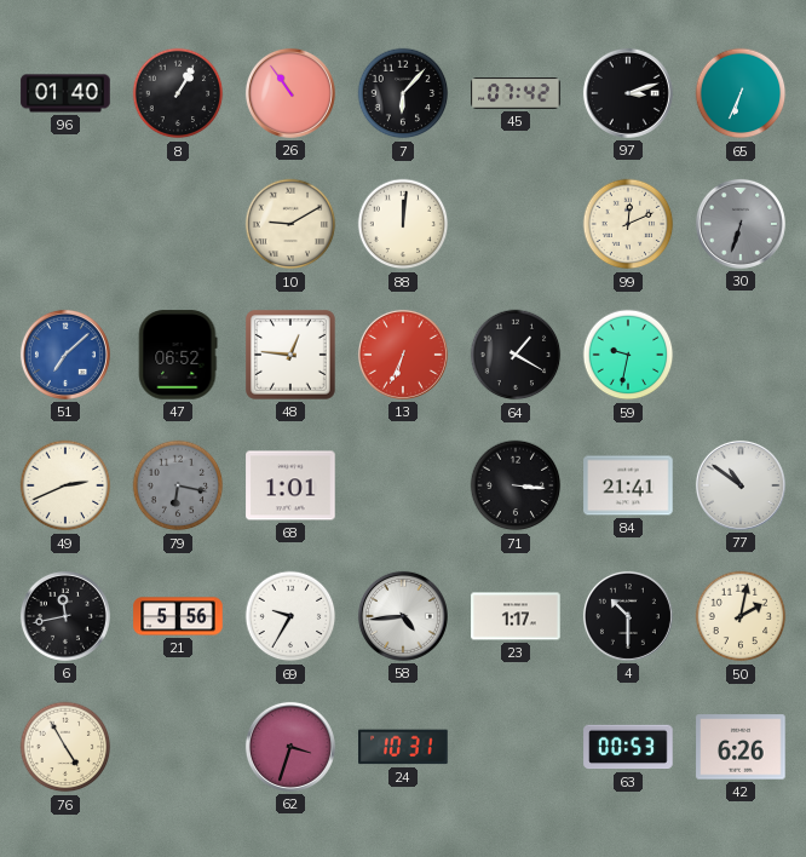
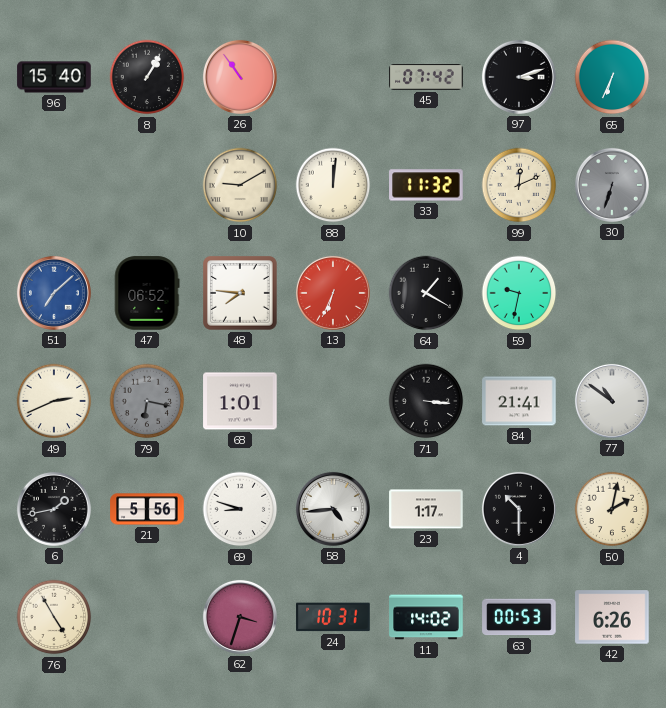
96: 01:40 -> 15:40
7: 6:07 -> none
33: none -> 11:32
48: 12:46 -> 7:46
6: 11:43 -> 1:43
69: 9:35 -> 8:48
11: none -> 14:02
